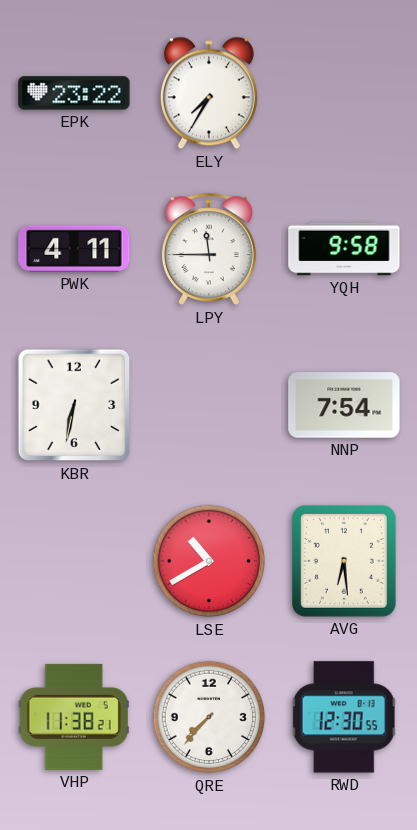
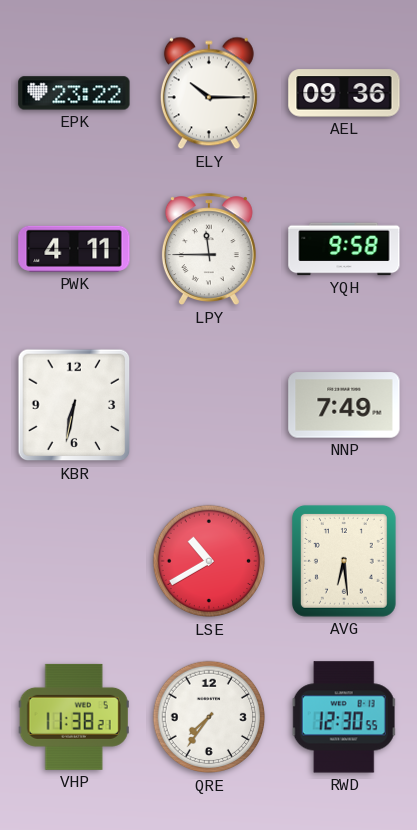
ELY: 7:35 -> 10:15
AEL: none -> 09:36
NNP: 7:54 -> 7:49
QRE: 7:37 -> 7:36
